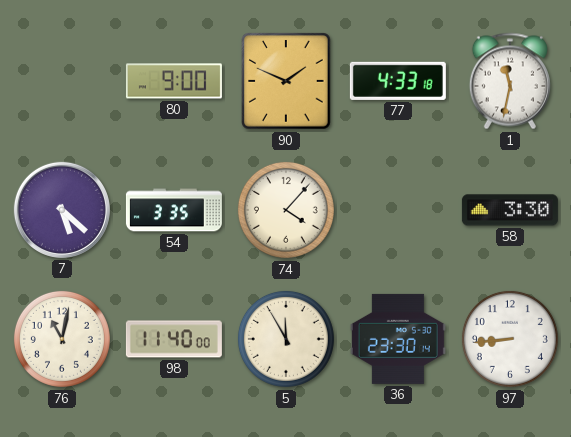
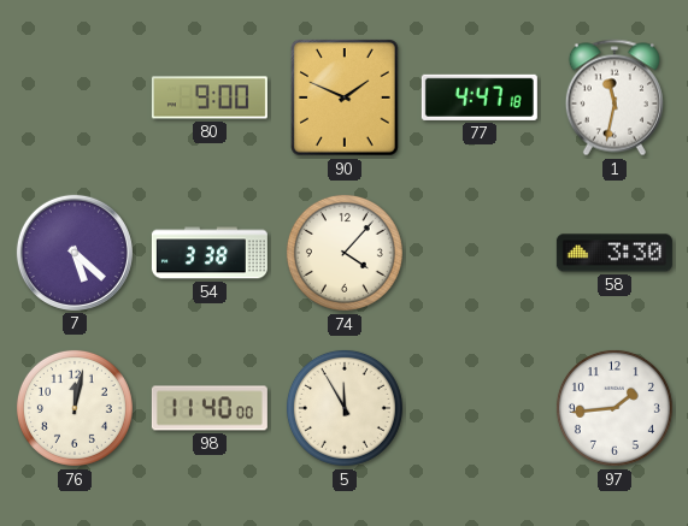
77: 4:33 -> 4:47
54: 3:35 -> 3:38
76: 11:02 -> 12:02
36: 23:30 -> none
97: 8:44 -> 1:44
